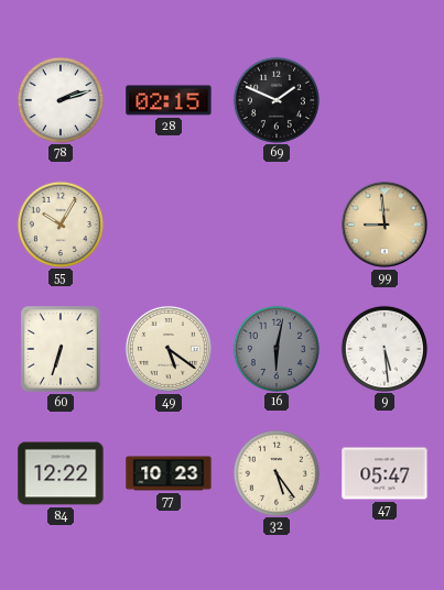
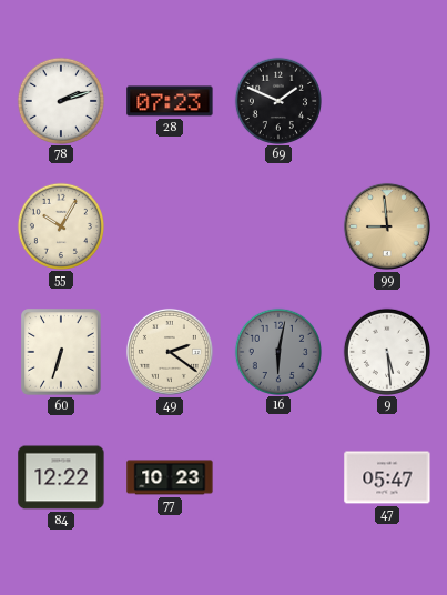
28: 02:15 -> 07:23
49: 5:21 -> 2:21
32: 5:24 -> none
